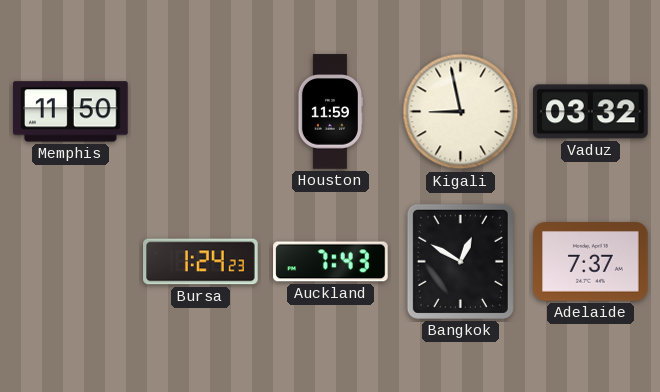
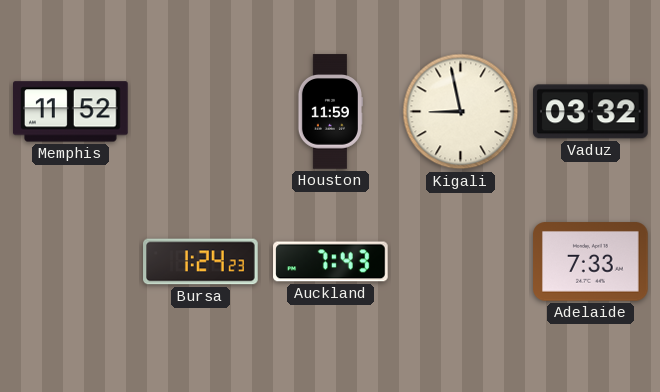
Memphis: 11:50 -> 11:52
Bangkok: 12:50 -> none
Adelaide: 7:37 -> 7:33
